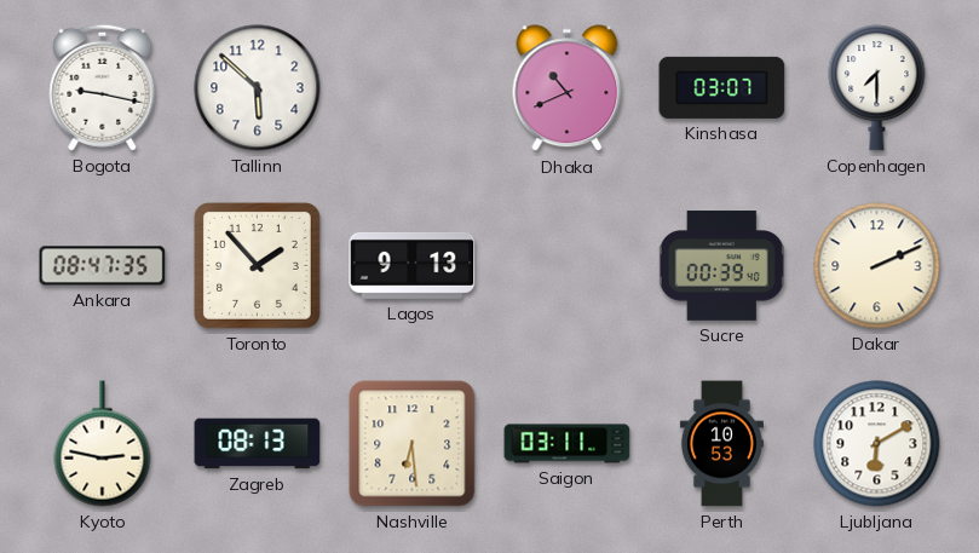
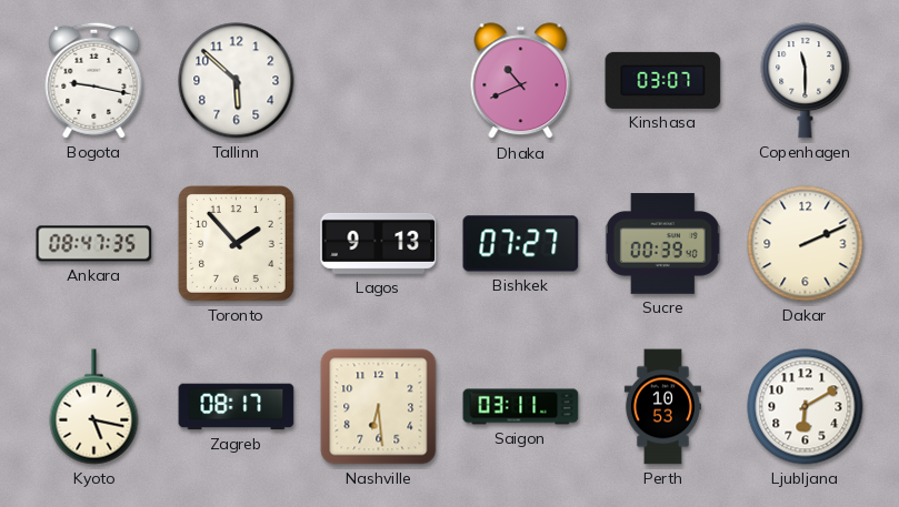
Copenhagen: 7:30 -> 11:30
Bishkek: none -> 07:27
Kyoto: 2:47 -> 5:17
Zagreb: 08:13 -> 08:17
